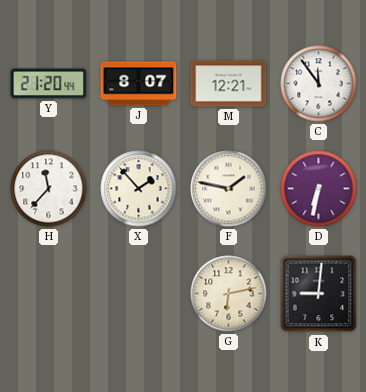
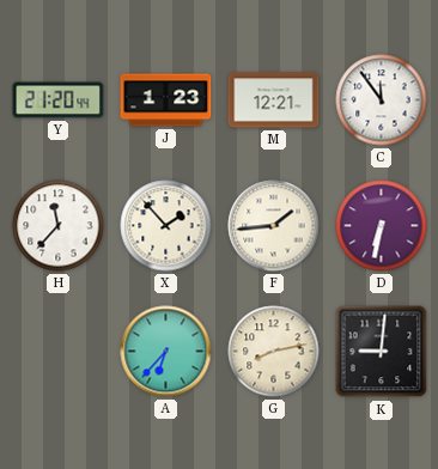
J: 8:07 -> 1:23
F: 1:47 -> 1:44
A: none -> 6:37
G: 6:13 -> 8:13
